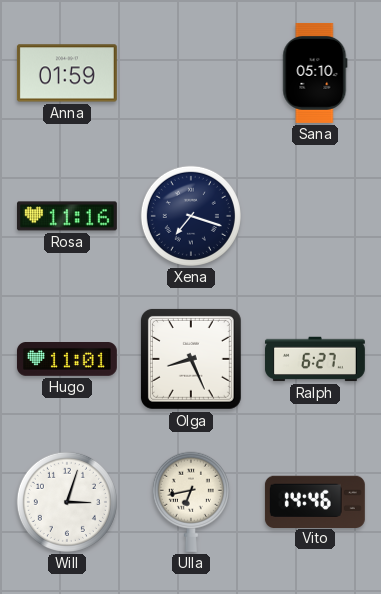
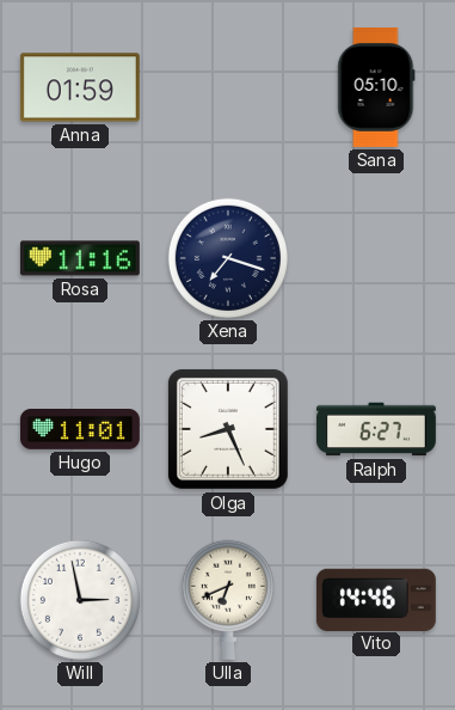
Will: 3:03 -> 2:58
Ulla: 6:43 -> 6:41
